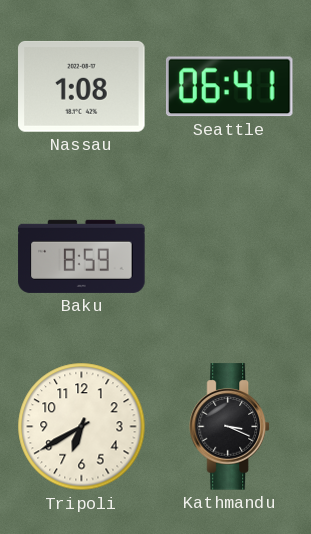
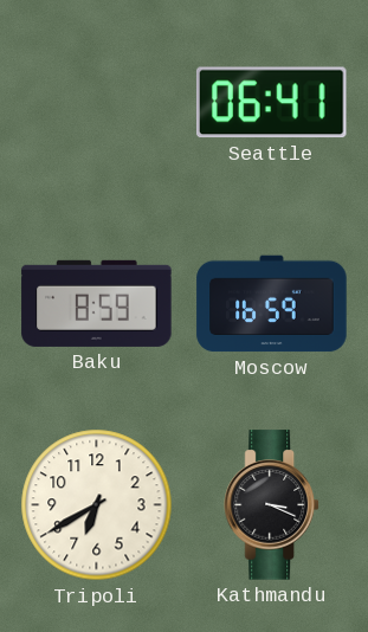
Nassau: 1:08 -> none
Moscow: none -> 16:59
